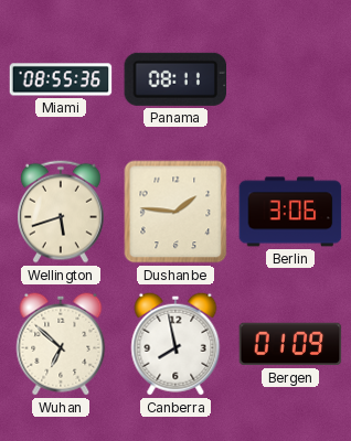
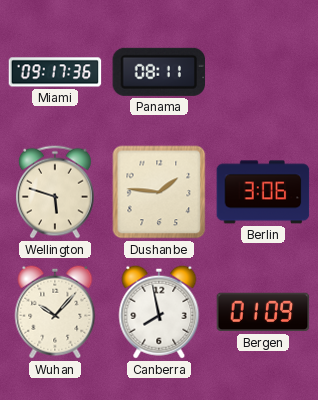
Miami: 08:55 -> 09:17
Wellington: 5:42 -> 5:48
Wuhan: 6:52 -> 10:07
